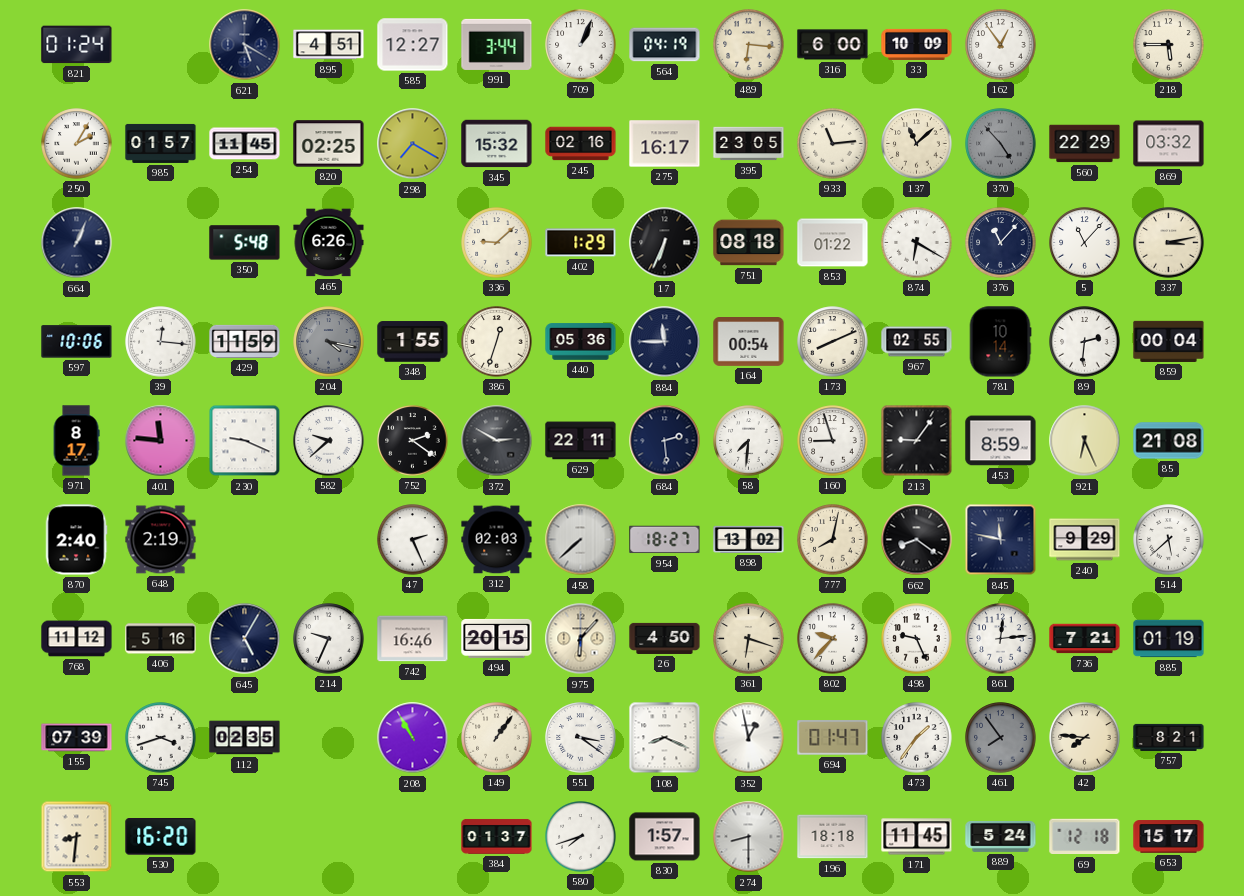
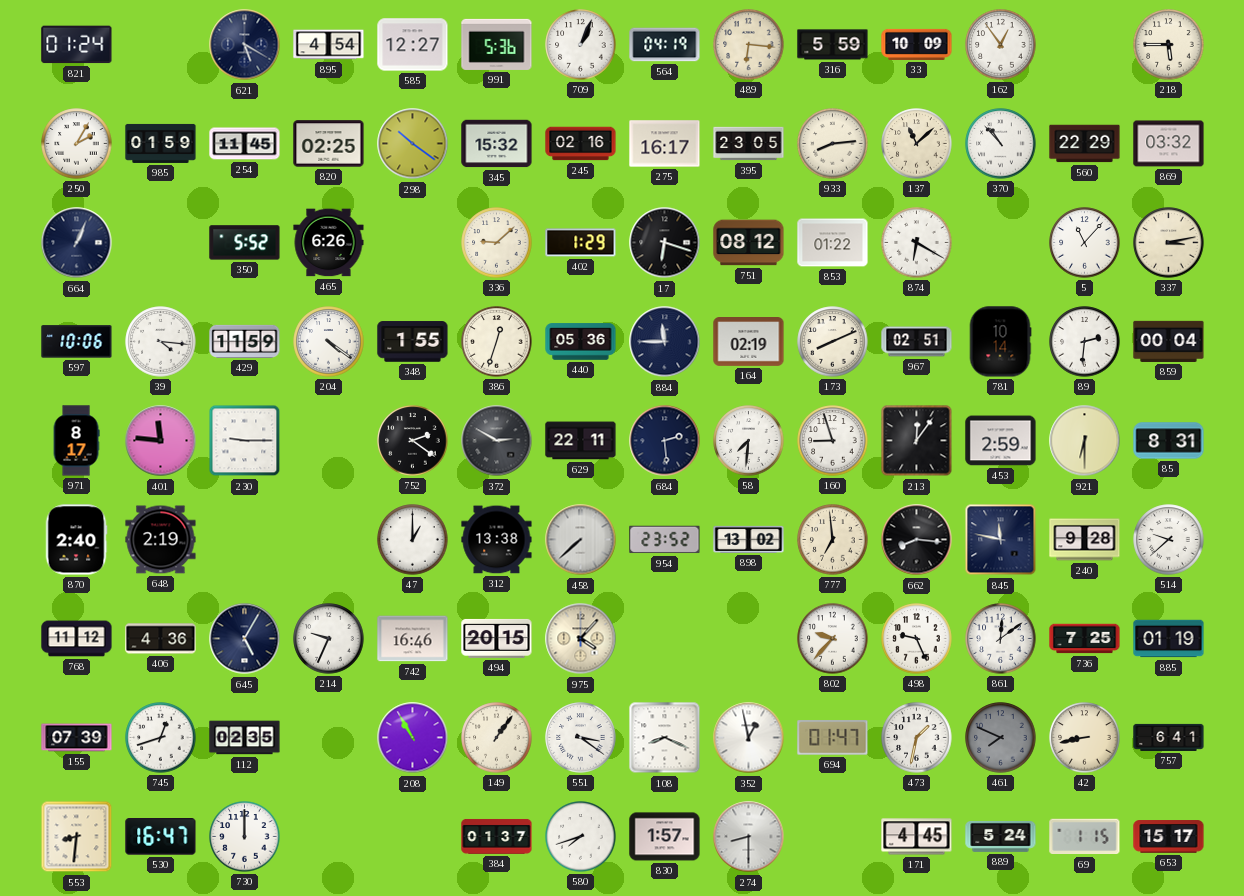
895: 4:51 -> 4:54
991: 3:44 -> 5:36
316: 6:00 -> 5:59
985: 01:57 -> 01:59
298: 7:20 -> 10:21
933: 11:14 -> 8:14
370: 4:53 -> 10:53
370 dial: grey -> white
350: 5:48 -> 5:52
17: 6:34 -> 6:18
751: 08:18 -> 08:12
376: 11:07 -> none
39: 12:16 -> 4:16
204: 4:17 -> 4:21
204 dial: grey -> white
164: 00:54 -> 02:19
967: 02:55 -> 02:51
230: 9:19 -> 9:15
582: 9:38 -> none
213: 9:06 -> 12:06
453: 8:59 -> 2:59
921: 6:26 -> 6:30
85: 21:08 -> 8:31
47: 2:26 -> 1:00
312: 02:03 -> 13:38
954: 18:27 -> 23:52
777: 8:02 -> 6:59
662: 8:21 -> 8:16
240: 9:29 -> 9:28
514: 5:38 -> 9:38
406: 5:16 -> 4:36
975: 6:07 -> 4:07
26: 4:50 -> none
361: 6:18 -> none
861: 12:14 -> 12:09
736: 7:21 -> 7:25
745: 3:42 -> 12:42
473: 1:36 -> 1:32
461: 7:54 -> 7:49
42: 7:46 -> 8:43
757: 8:21 -> 6:41
530: 16:20 -> 16:47
730: none -> 12:00
196: 18:18 -> none
171: 11:45 -> 4:45
69: 12:18 -> 1:15
